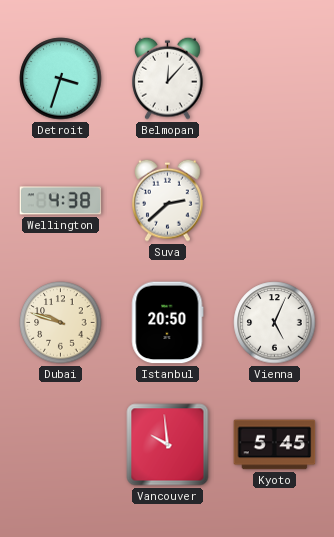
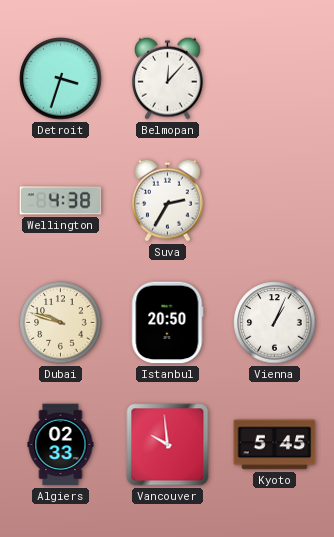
Suva: 2:38 -> 2:35
Vienna: 5:04 -> 1:04
Algiers: none -> 02:33
